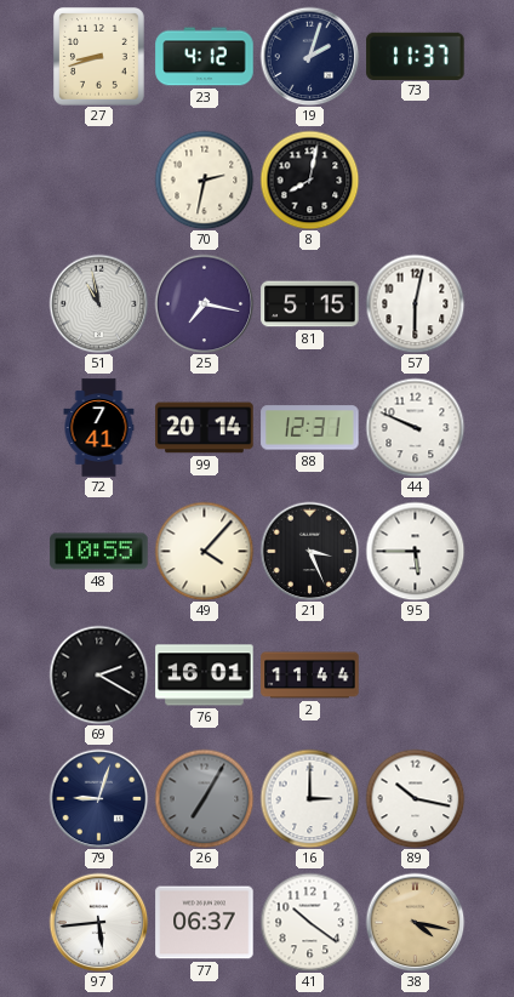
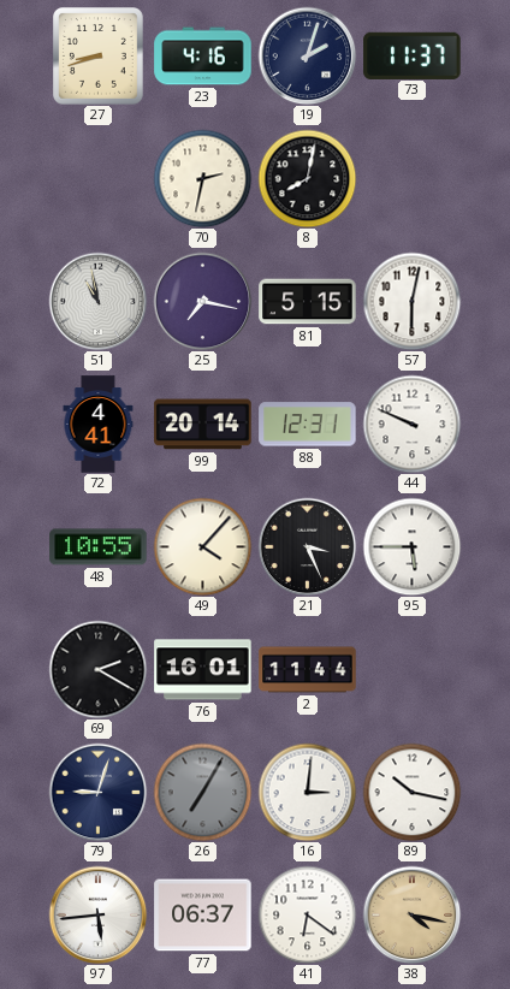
23: 4:12 -> 4:16
72: 7:41 -> 4:41
16: 3:00 -> 3:01
41: 10:21 -> 6:21
